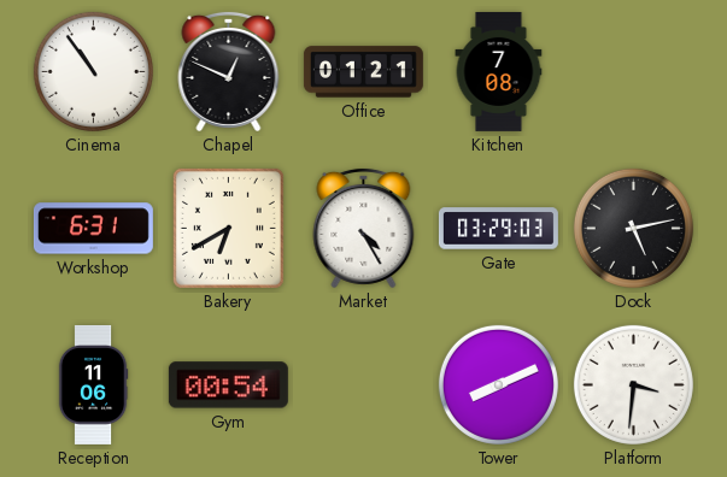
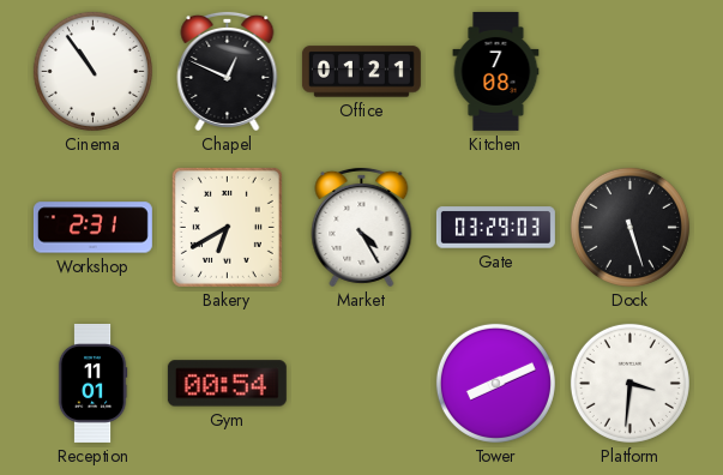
Workshop: 6:31 -> 2:31
Dock: 5:13 -> 5:27
Reception: 11:06 -> 11:01
